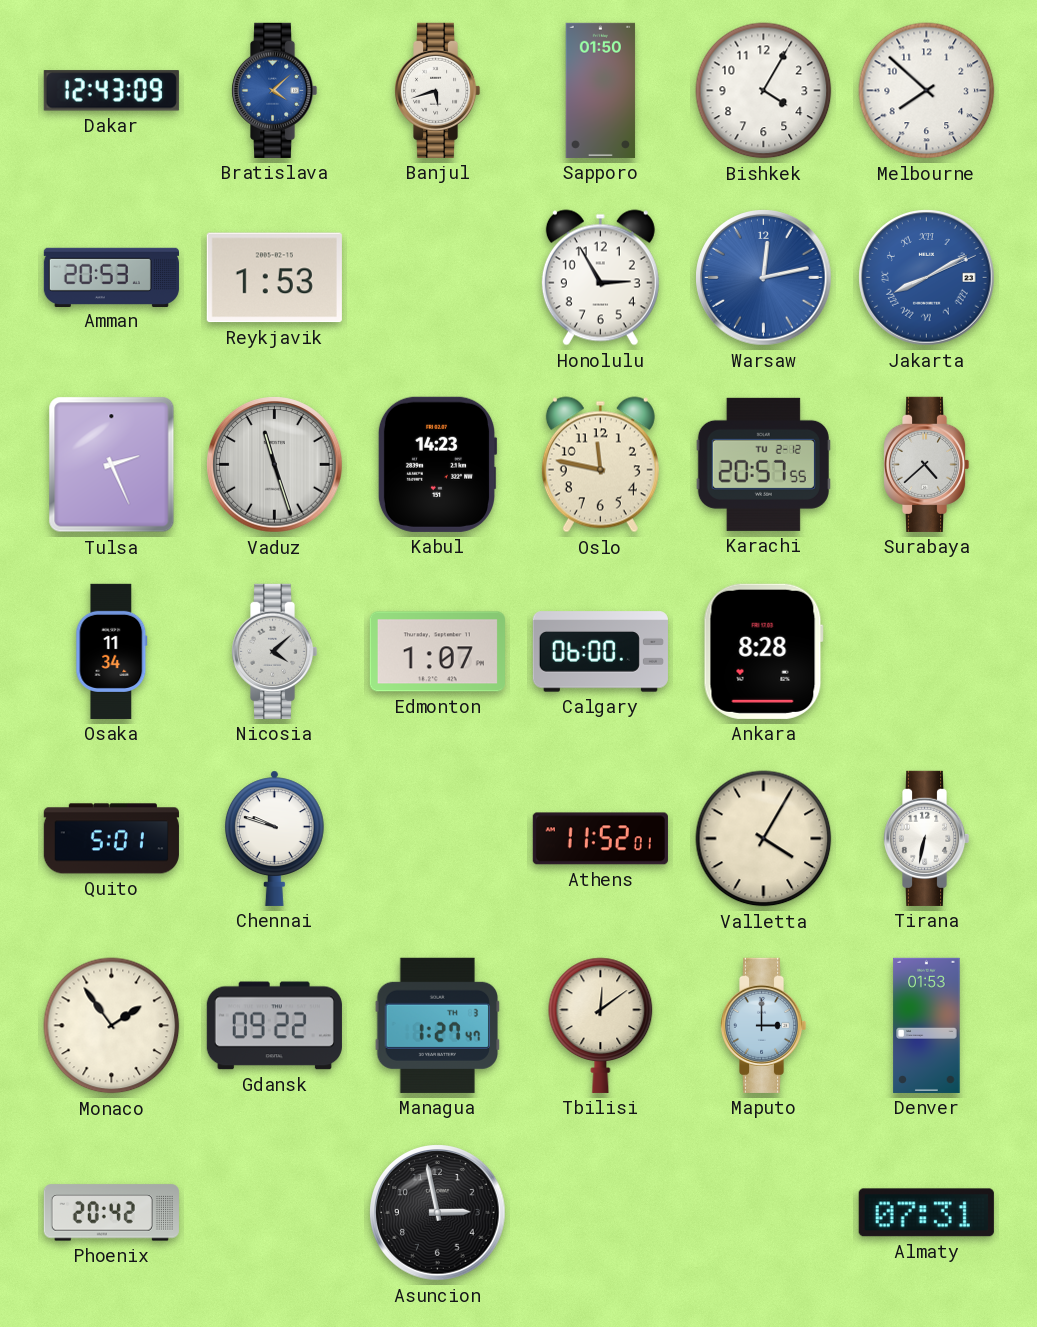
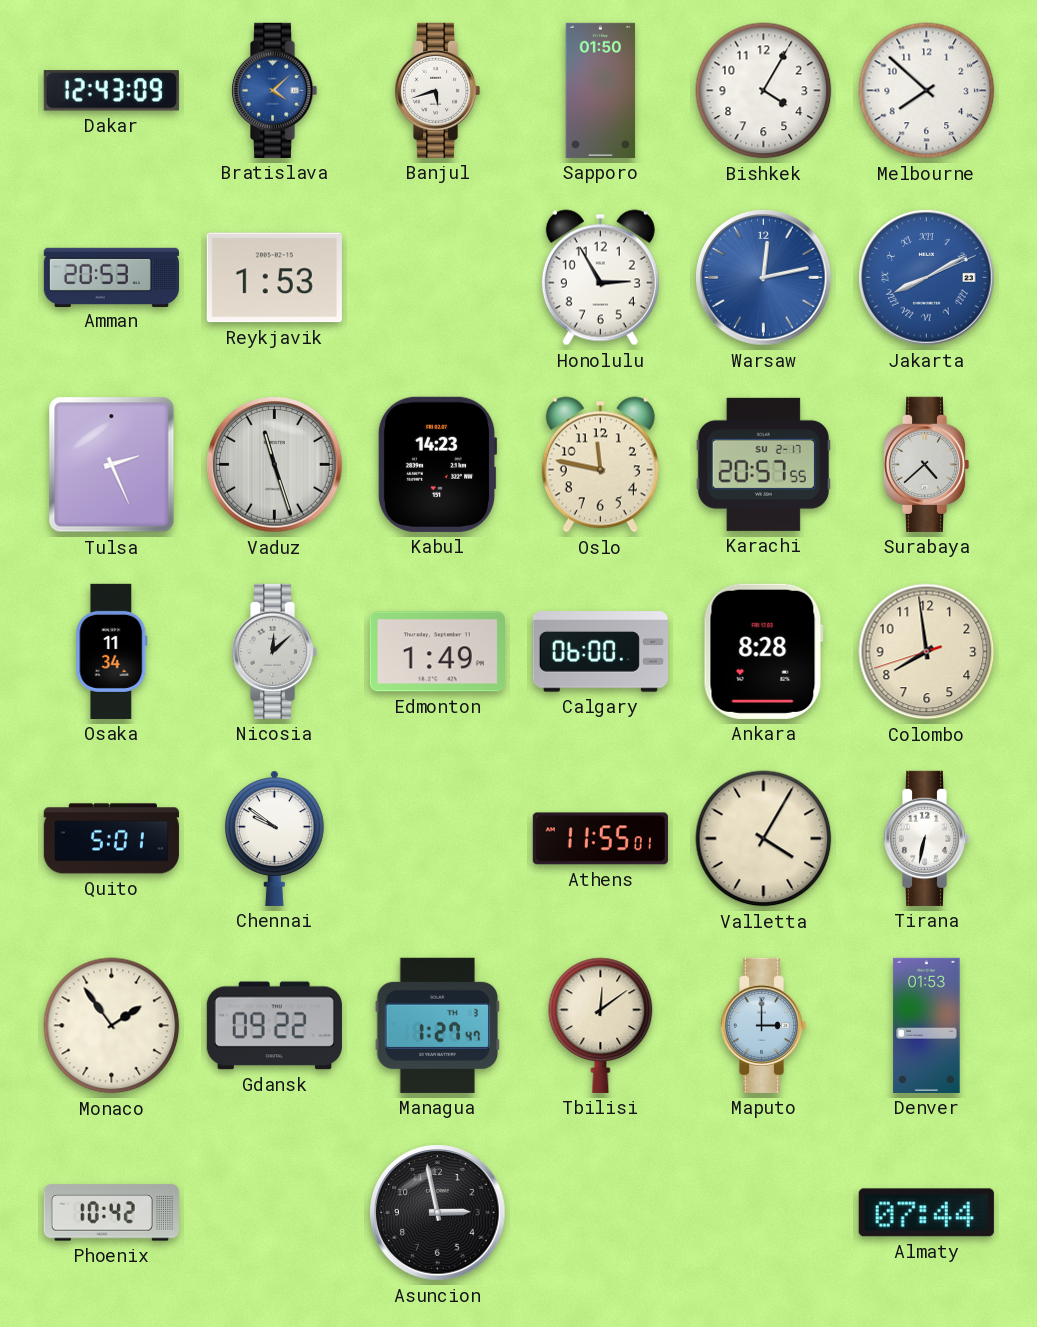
Karachi date: TU 2-12 -> SU 2-17
Nicosia: 4:08 -> 12:08
Edmonton: 1:07 -> 1:49
Colombo: none -> 7:58
Chennai: 9:48 -> 9:51
Athens: 11:52 -> 11:55
Phoenix: 20:42 -> 10:42
Almaty: 07:31 -> 07:44
